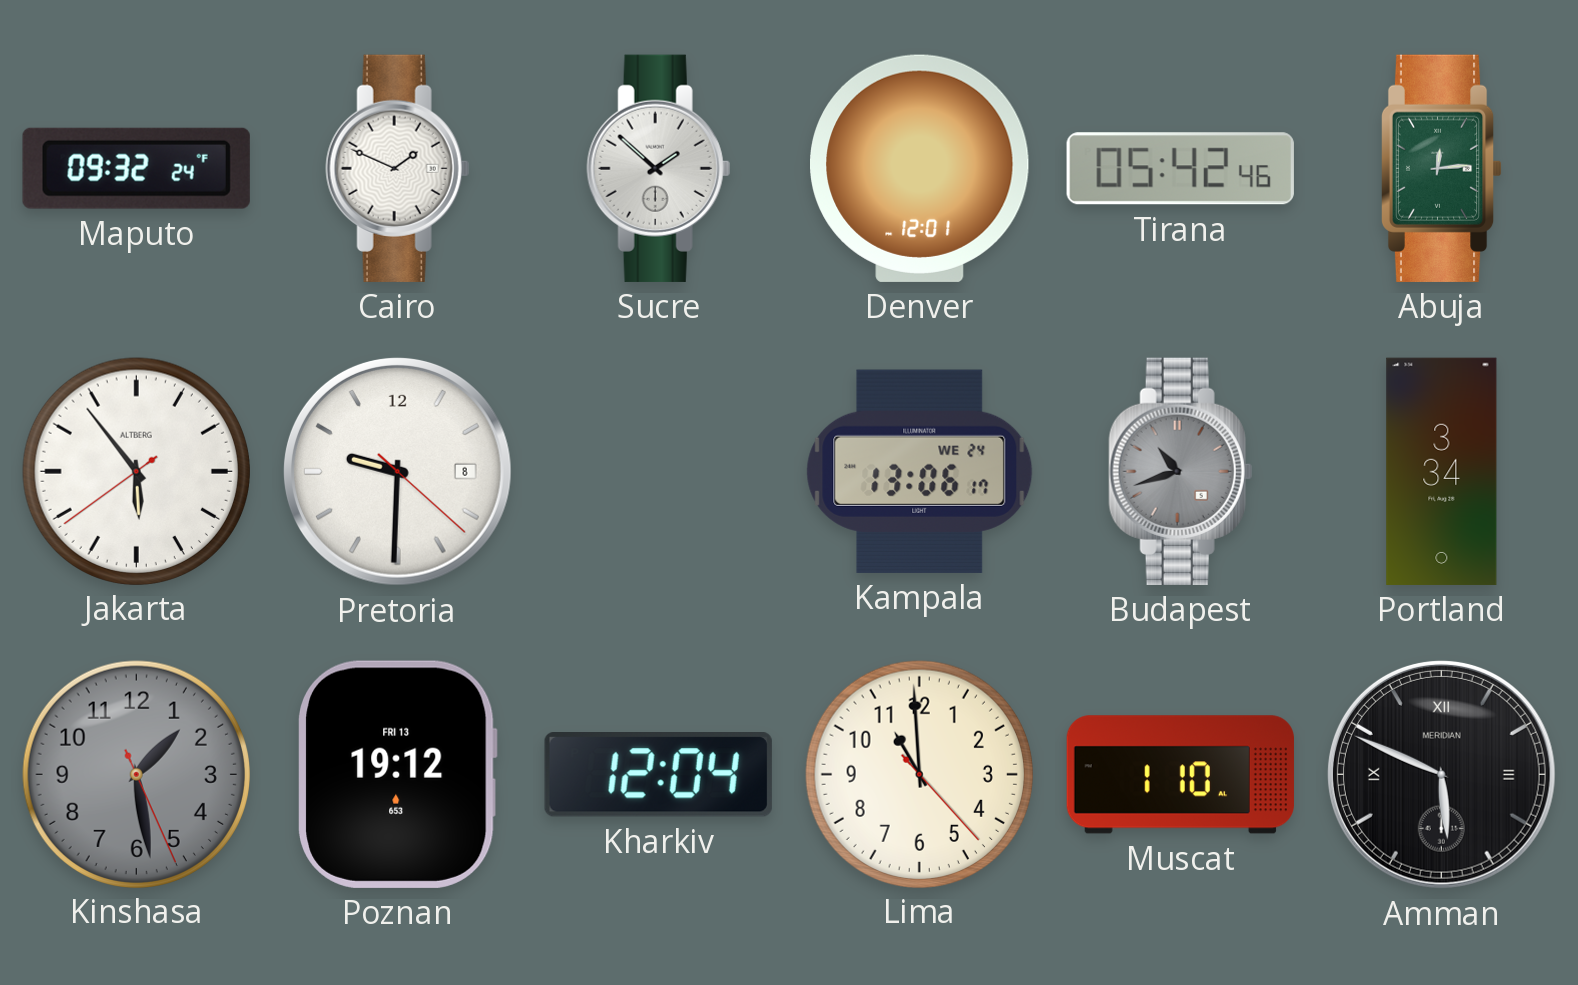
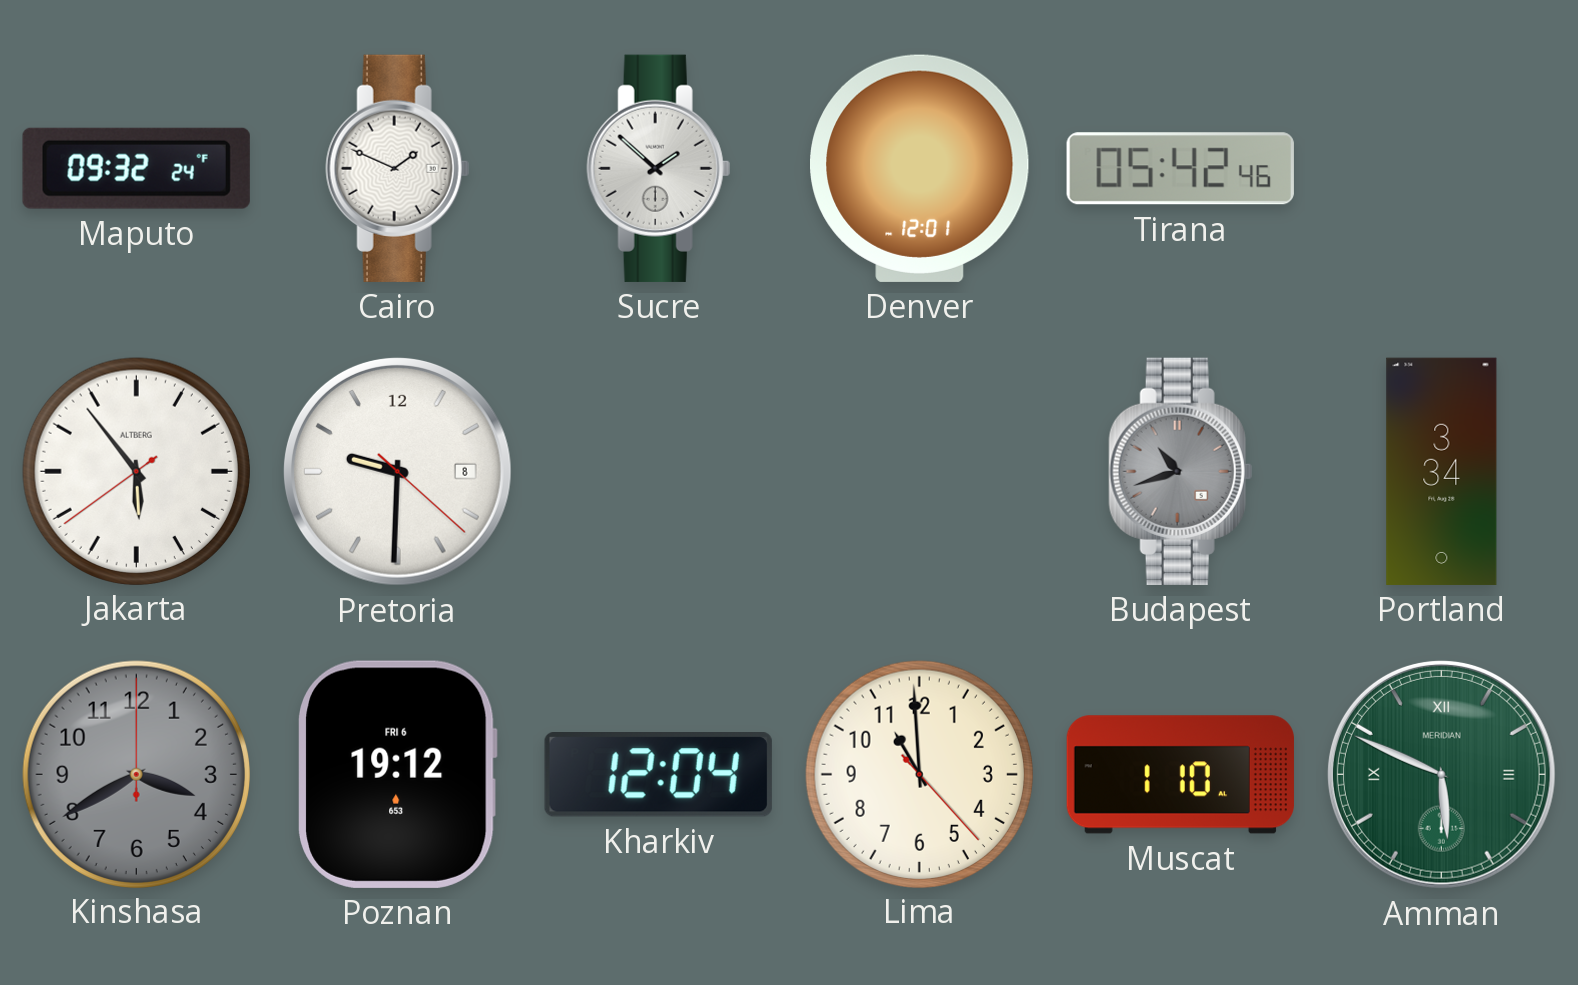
Abuja: 12:14 -> none
Kampala: 13:06 -> none
Kinshasa: 1:28 -> 3:40
Poznan date: FRI 13 -> FRI 6
Amman dial: black -> green
